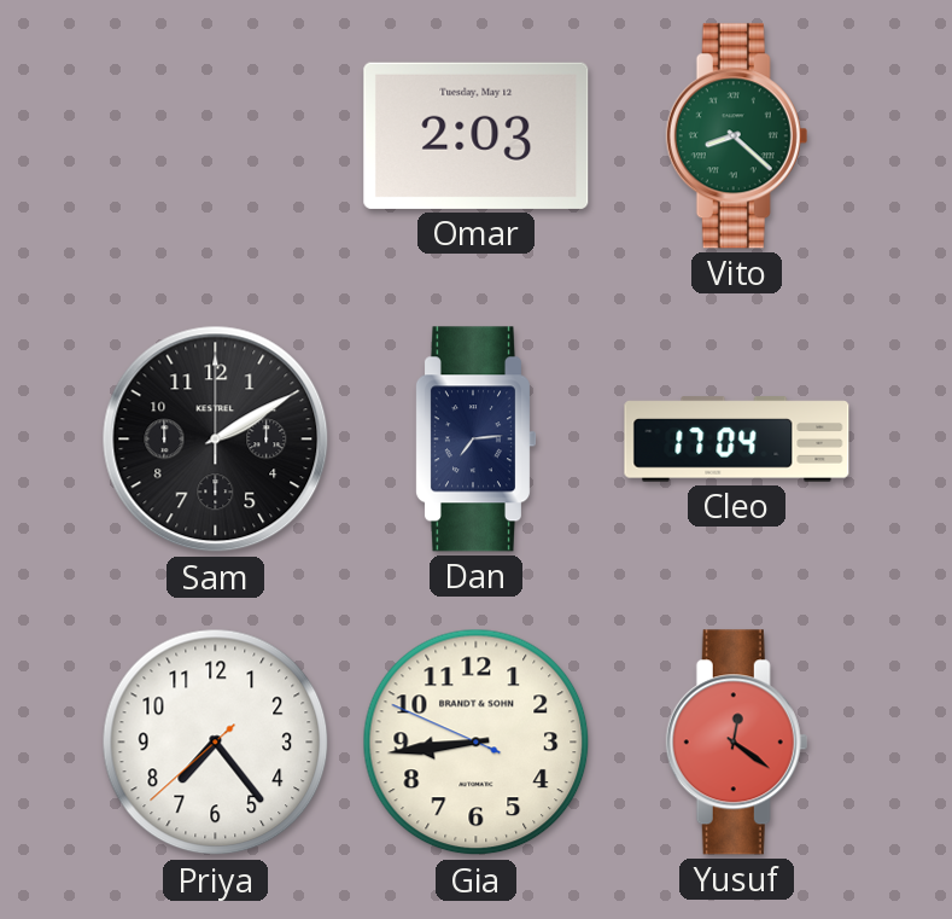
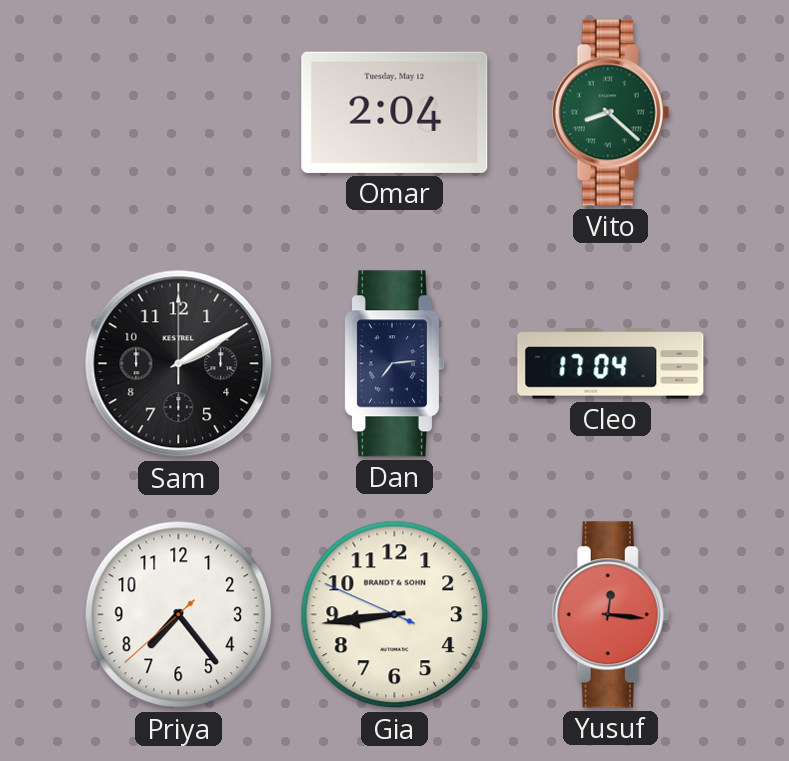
Omar: 2:03 -> 2:04
Yusuf: 12:21 -> 12:16
